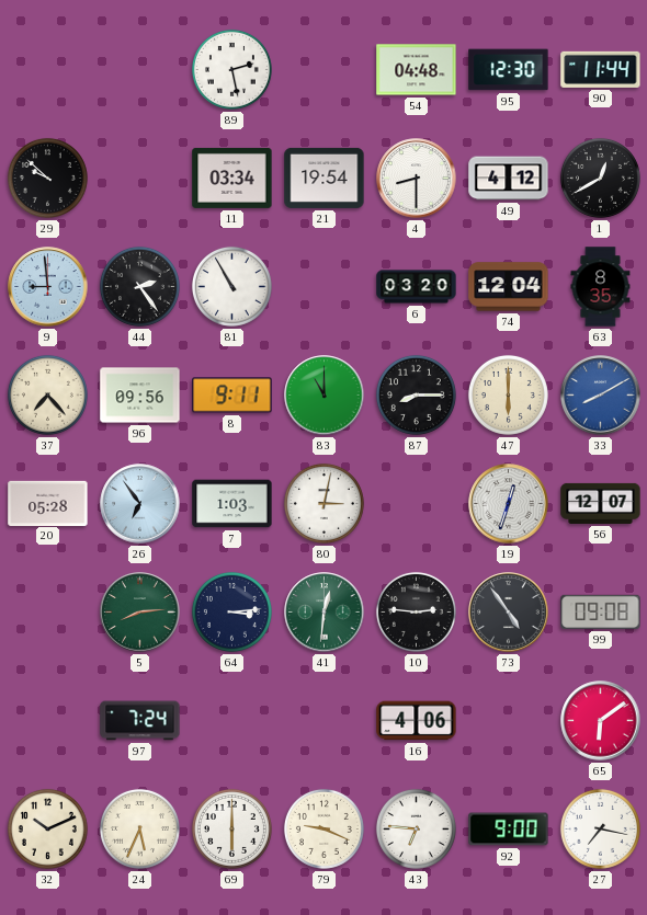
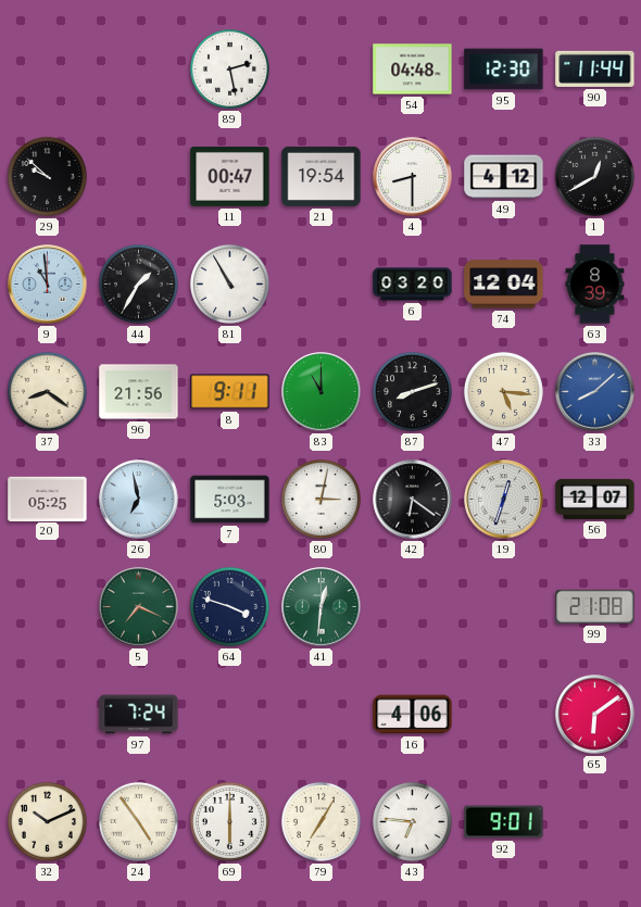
11: 03:34 -> 00:47
9: 8:59 -> 10:59
44: 2:24 -> 1:35
63: 8:35 -> 8:39
37: 7:23 -> 8:21
96: 09:56 -> 21:56
87: 8:15 -> 8:12
47: 6:00 -> 5:16
33: 8:10 -> 8:08
20: 05:28 -> 05:25
26: 6:54 -> 6:58
7: 1:03 -> 5:03
42: none -> 6:21
5: 8:14 -> 7:19
64: 3:14 -> 3:48
10: 2:46 -> none
73: 4:54 -> none
99: 09:08 -> 21:08
24: 5:34 -> 4:54
79: 9:19 -> 7:05
92: 9:00 -> 9:01
27: 7:17 -> none
